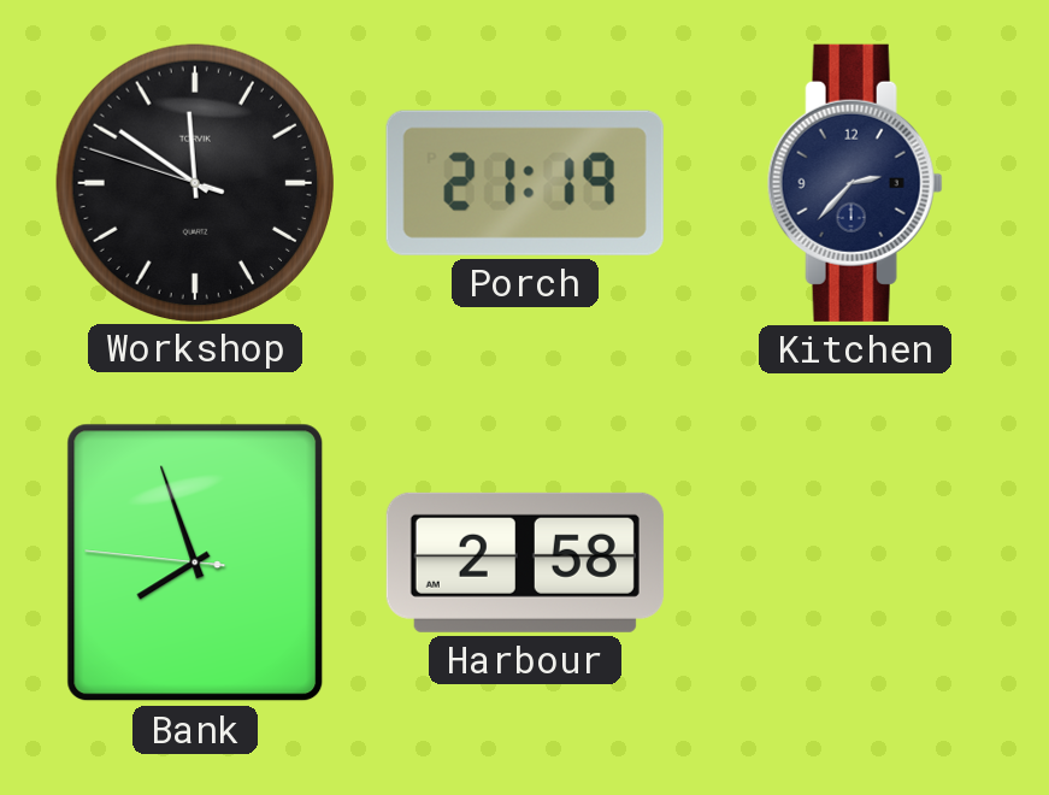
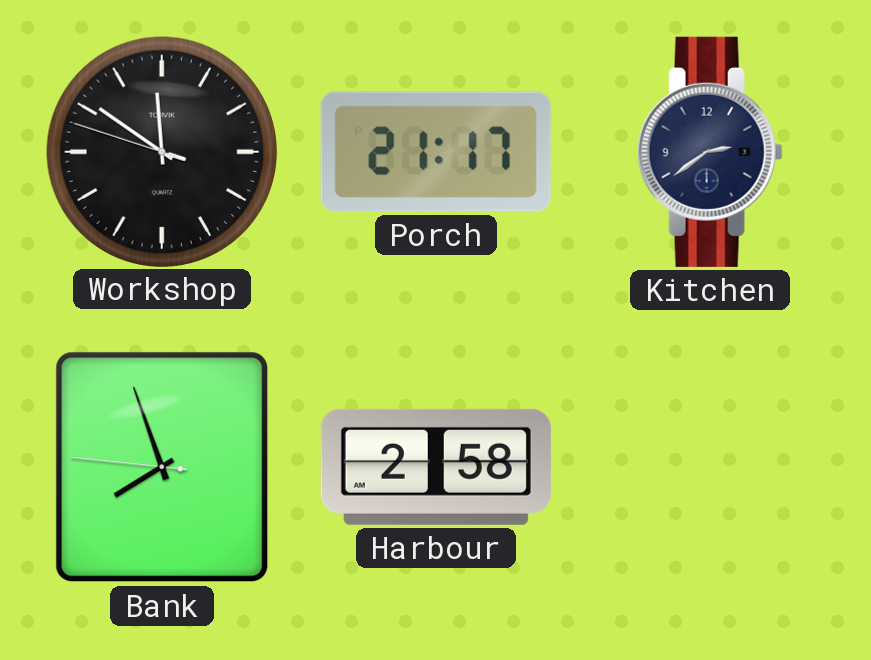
Porch: 21:19 -> 21:17
Kitchen: 2:37 -> 2:39
